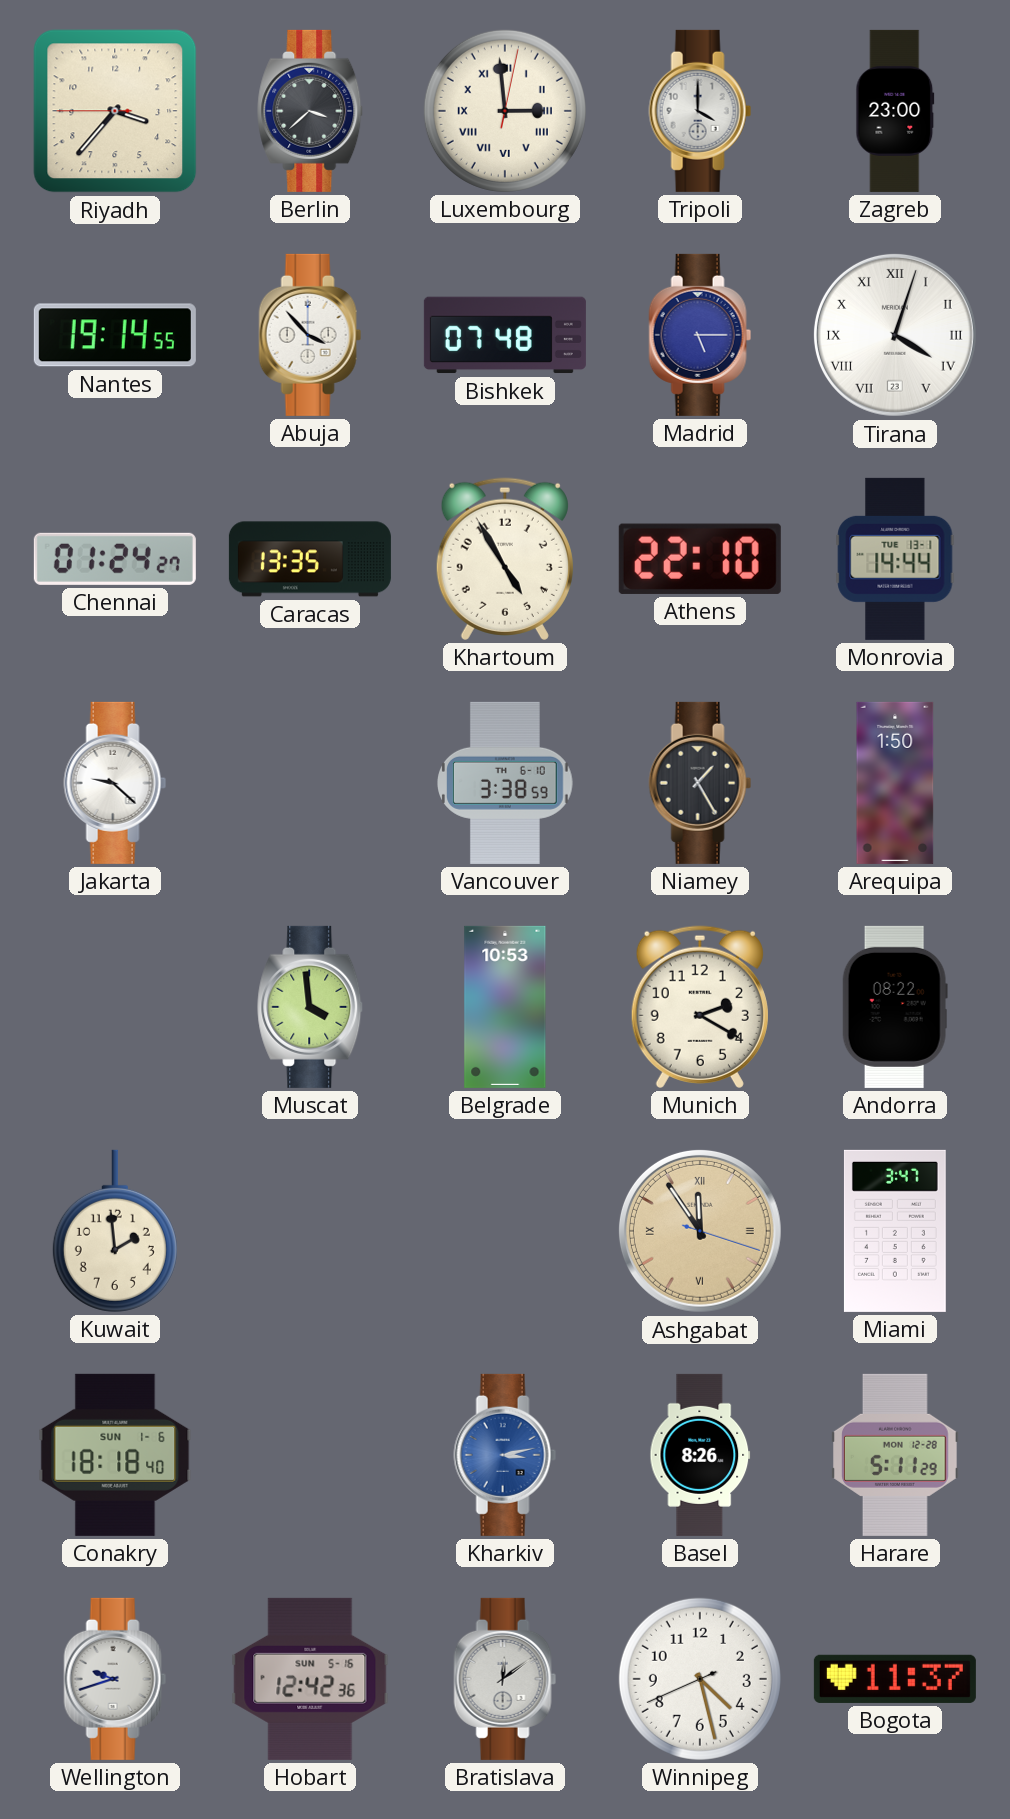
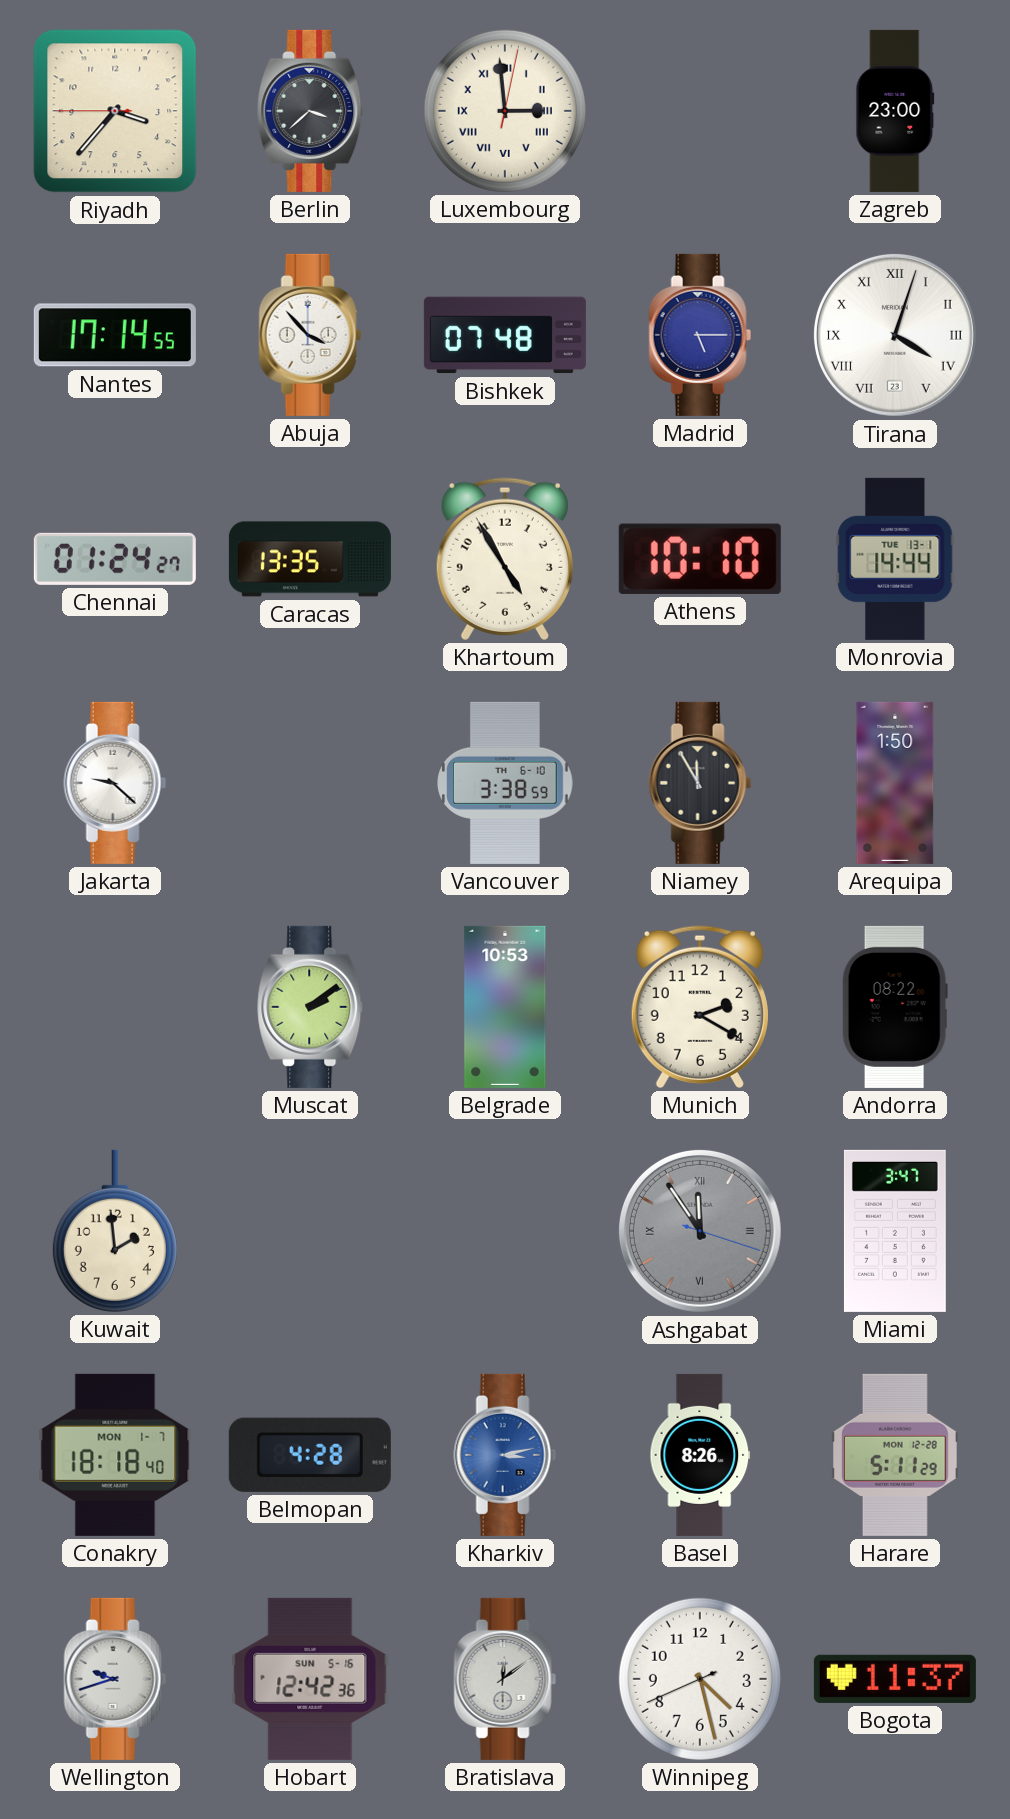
Tripoli: 4:00 -> none
Nantes: 19:14 -> 17:14
Athens: 22:10 -> 10:10
Niamey: 1:25 -> 11:55
Muscat: 3:59 -> 2:09
Ashgabat dial: champagne -> grey
Conakry date: SUN 1-6 -> MON 1-7
Belmopan: none -> 4:28
